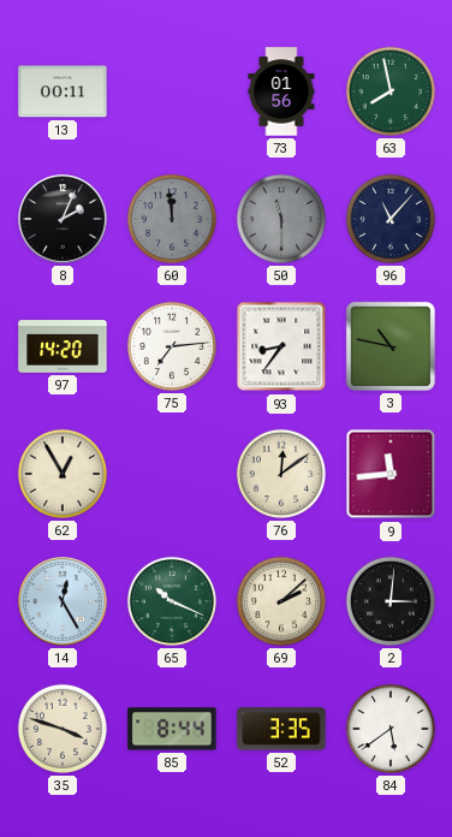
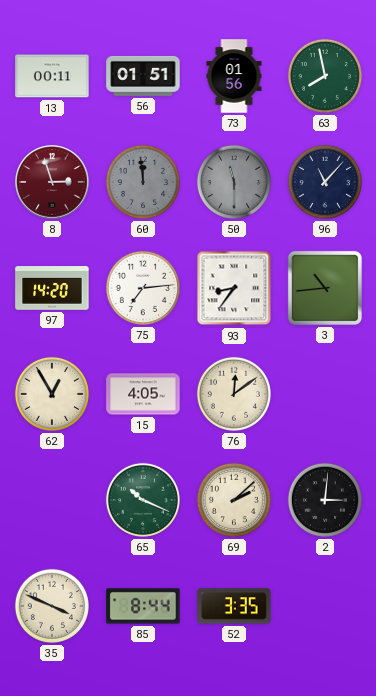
56: none -> 01:51
8: 2:04 -> 2:57
8 dial: black -> burgundy
3: 10:47 -> 10:44
15: none -> 4:05
9: 11:44 -> none
14: 12:25 -> none
35: 3:48 -> 3:49
84: 5:39 -> none
